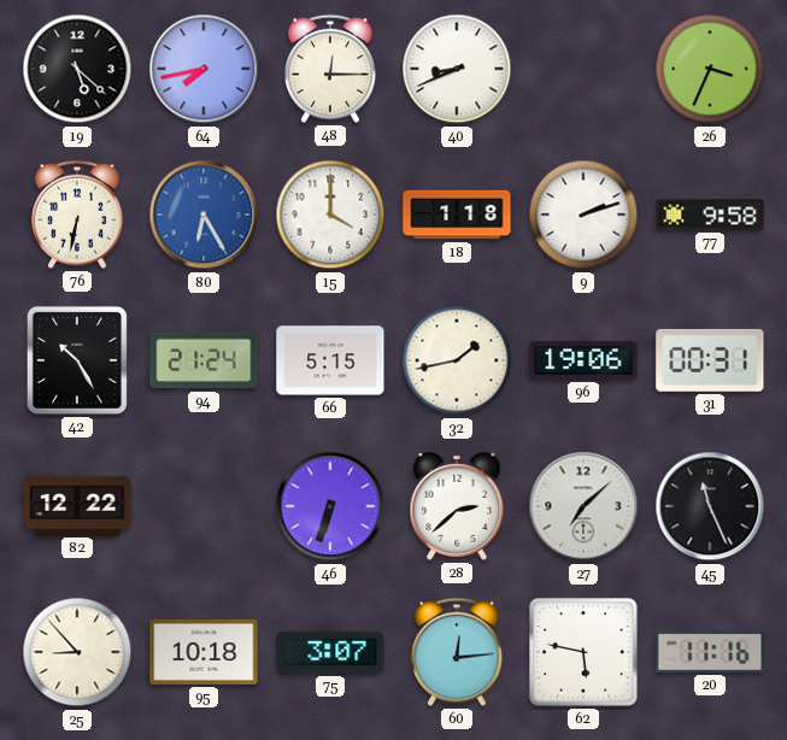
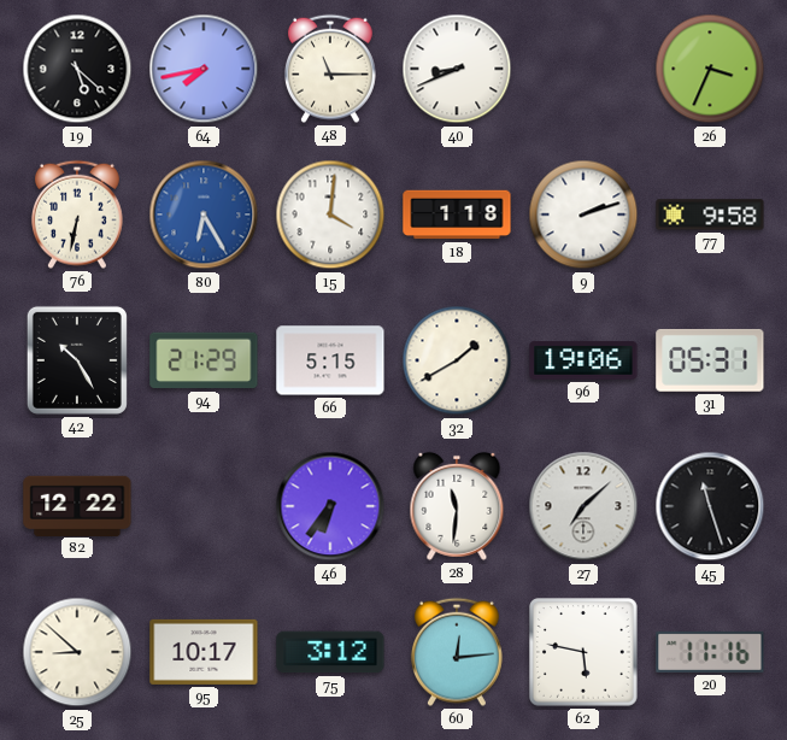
48: 12:15 -> 11:15
15: 4:00 -> 4:01
94: 21:24 -> 21:29
32: 1:43 -> 1:40
31: 00:31 -> 05:31
46: 6:33 -> 6:36
28: 2:38 -> 11:31
45: 11:26 -> 11:27
25: 8:53 -> 8:52
95: 10:18 -> 10:17
75: 3:07 -> 3:12
